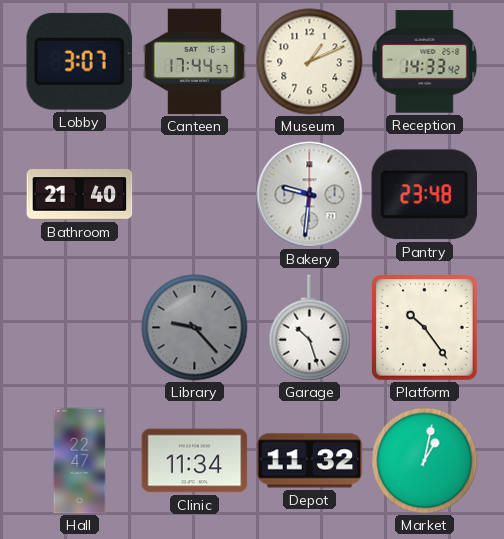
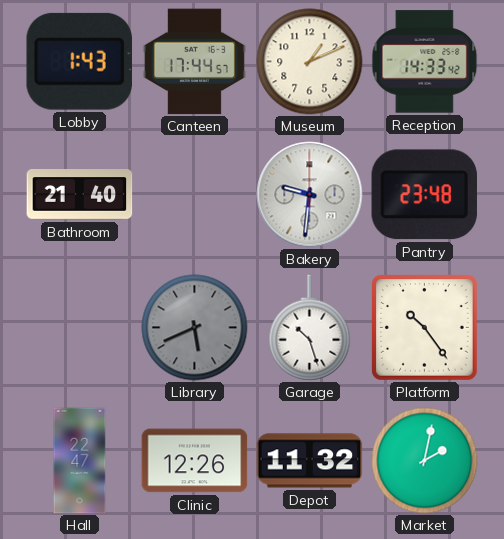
Lobby: 3:07 -> 1:43
Library: 9:23 -> 5:41
Clinic: 11:34 -> 12:26
Market: 1:02 -> 2:02
